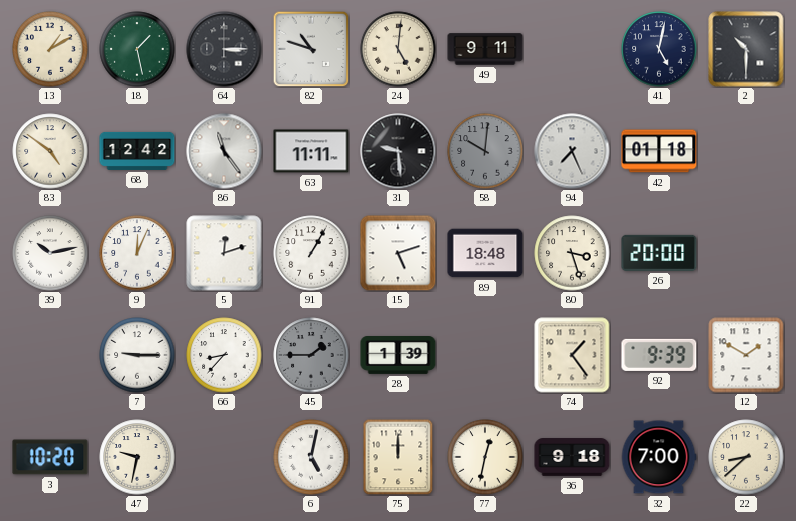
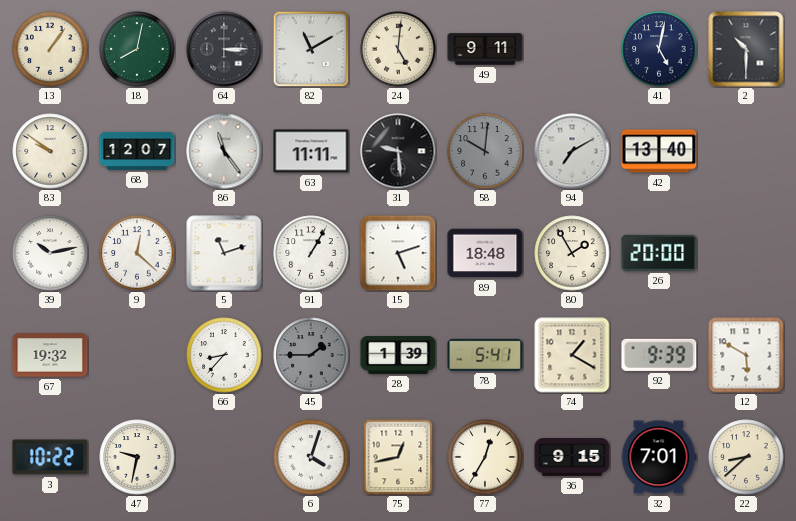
13: 1:10 -> 1:06
18: 1:28 -> 8:02
82: 10:48 -> 11:10
83: 4:51 -> 9:51
68: 12:42 -> 12:07
94: 7:26 -> 7:10
42: 01:18 -> 13:40
9: 12:04 -> 12:22
5: 12:12 -> 11:12
80: 3:27 -> 1:55
67: none -> 19:32
7: 9:15 -> none
78: none -> 5:41
74: 1:24 -> 1:20
12: 1:50 -> 5:50
3: 10:20 -> 10:22
6: 5:02 -> 4:03
75: 12:00 -> 12:43
77: 12:32 -> 12:35
36: 9:18 -> 9:15
32: 7:00 -> 7:01
